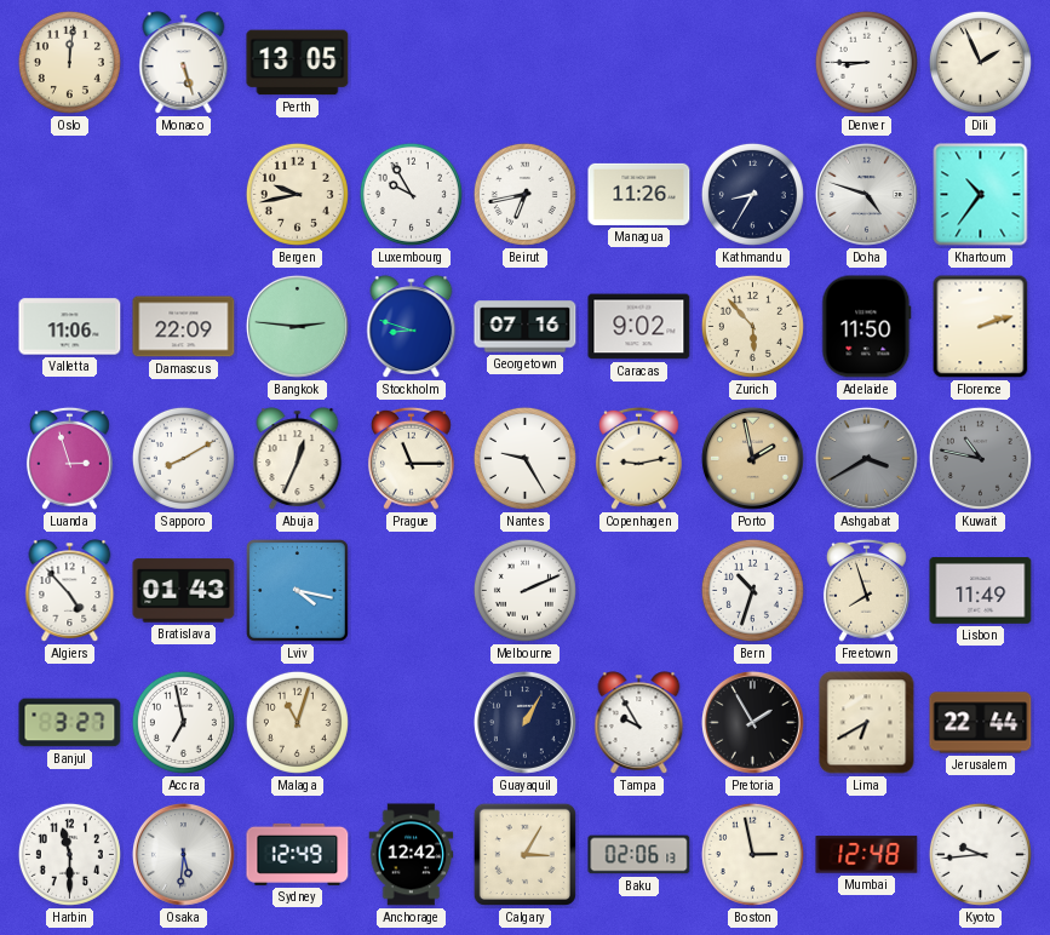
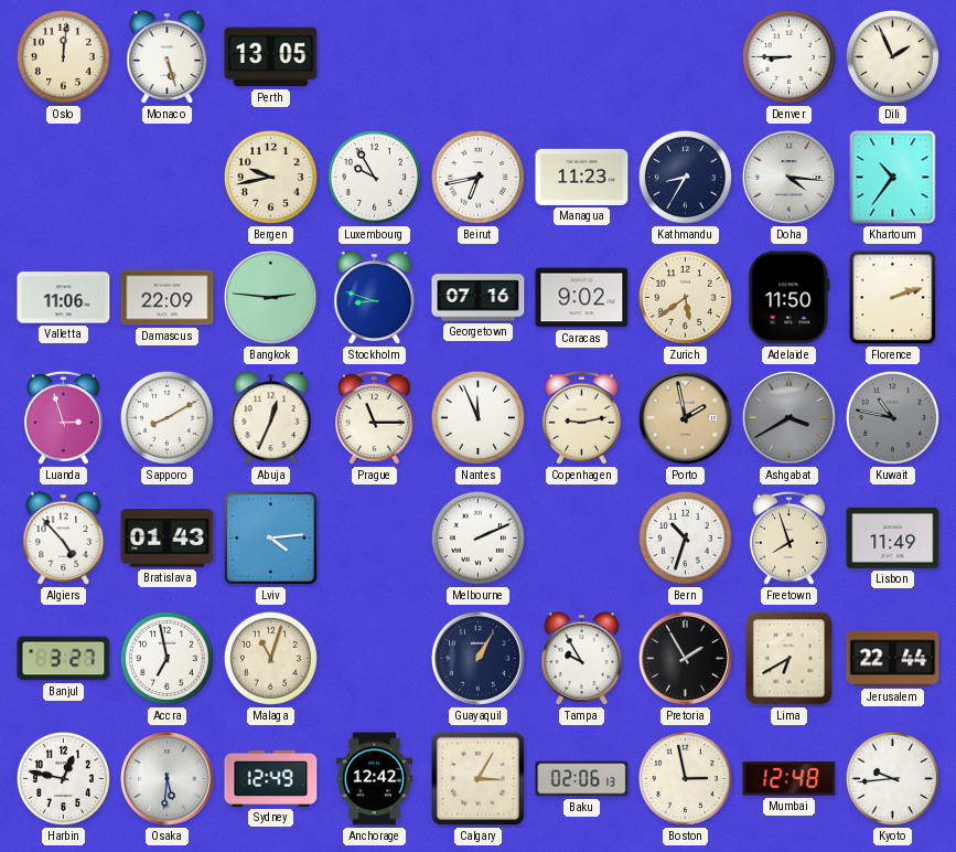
Managua: 11:26 -> 11:23
Doha: 4:48 -> 4:16
Zurich: 5:53 -> 5:39
Nantes: 9:25 -> 11:56
Lviv: 4:17 -> 4:14
Harbin: 11:30 -> 12:47
